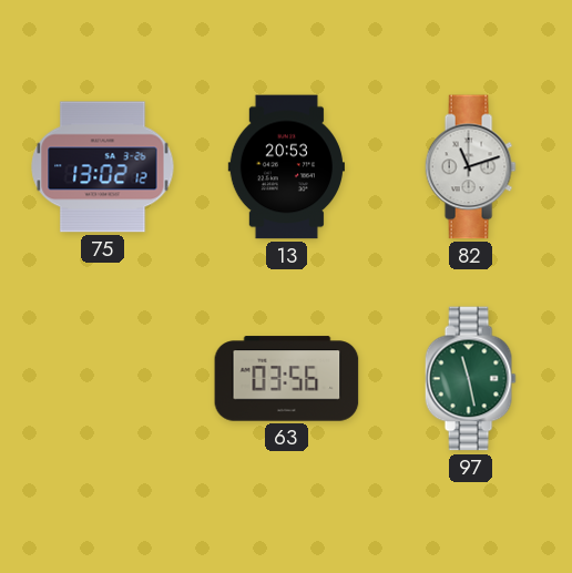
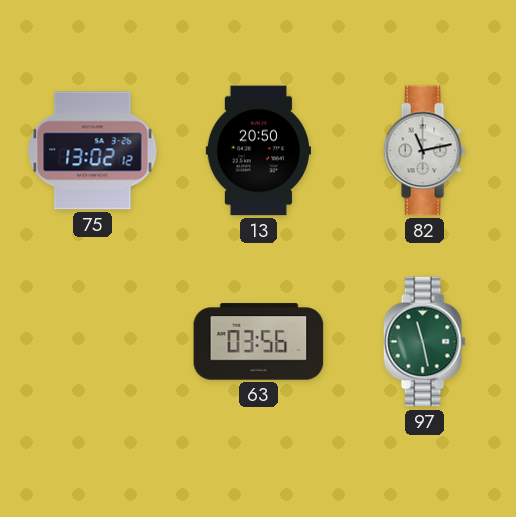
13: 20:53 -> 20:50
82: 11:12 -> 11:13
